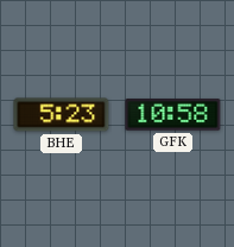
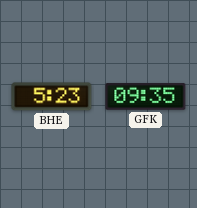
GFK: 10:58 -> 09:35
